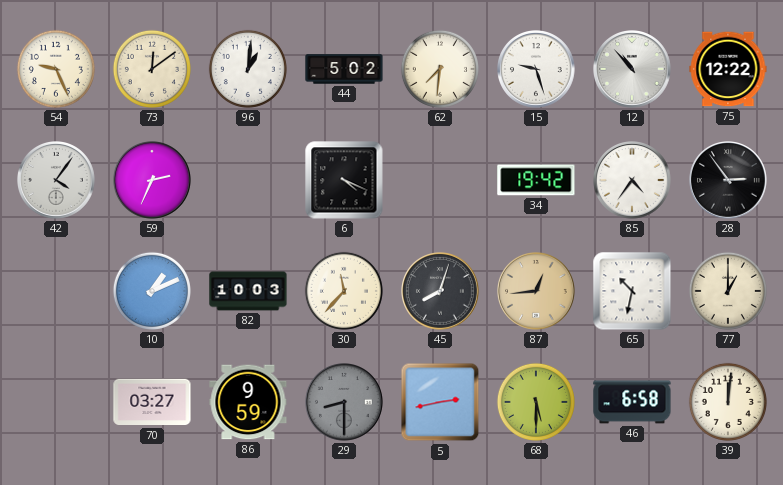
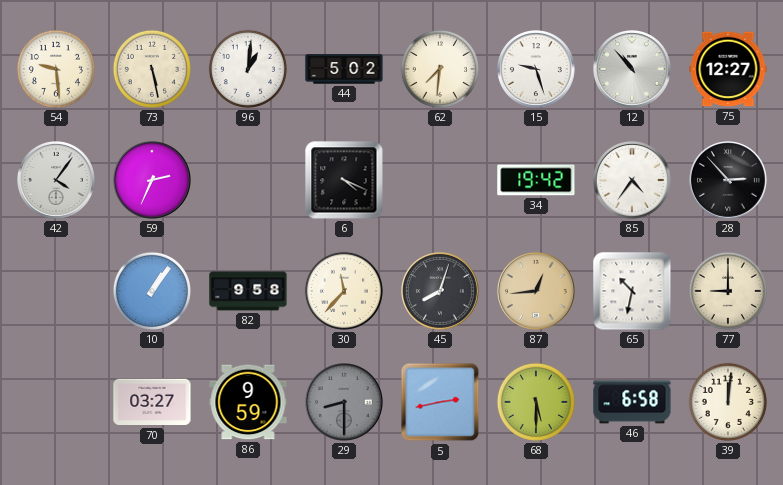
54: 9:26 -> 9:29
73: 12:09 -> 5:28
75: 12:22 -> 12:27
28: 2:54 -> 2:53
10: 1:11 -> 1:06
82: 10:03 -> 9:58
77: 1:00 -> 9:00
